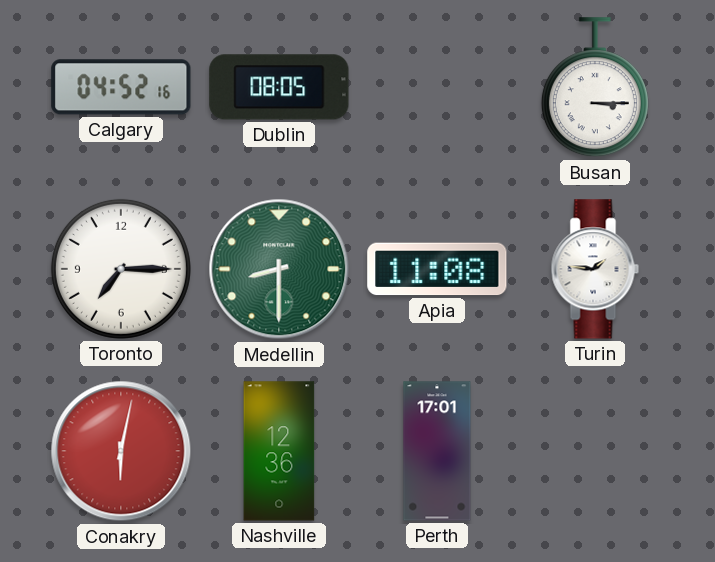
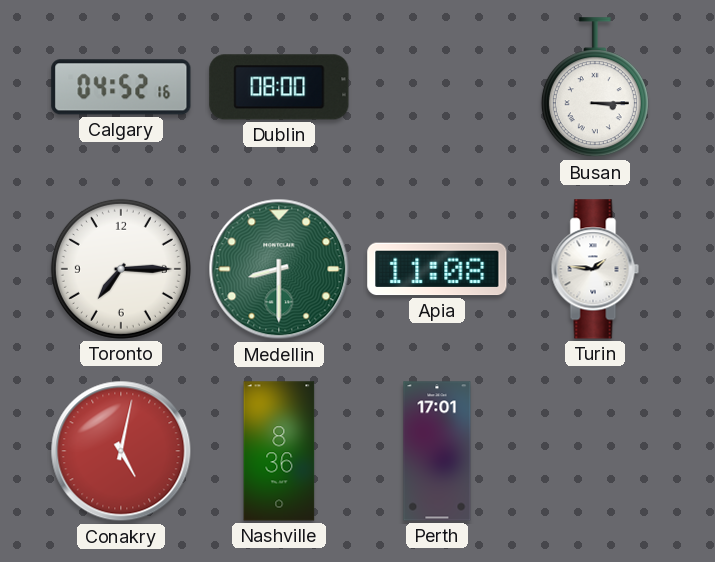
Dublin: 08:05 -> 08:00
Conakry: 6:02 -> 5:02
Nashville: 12:36 -> 8:36
